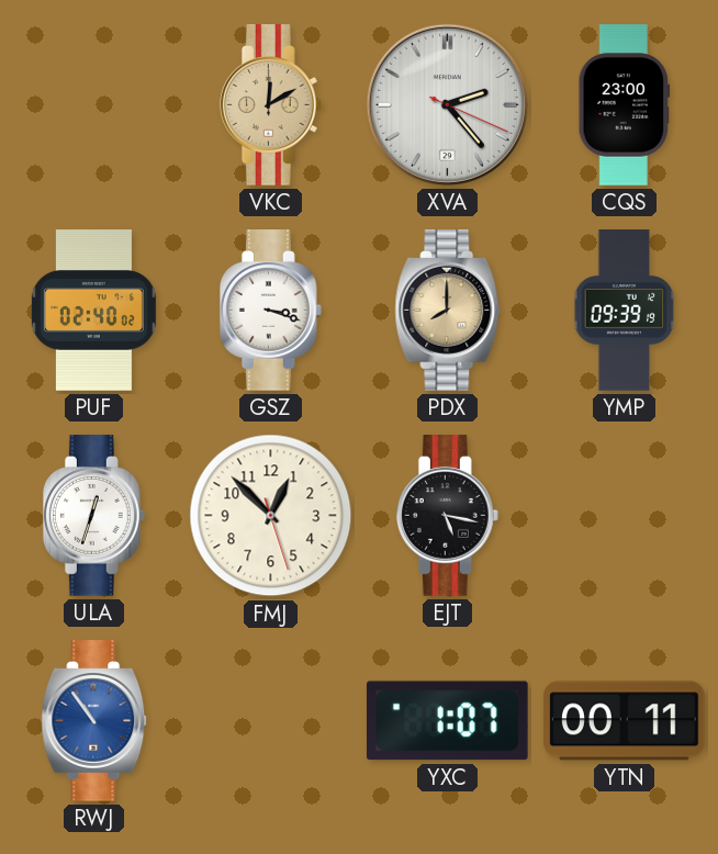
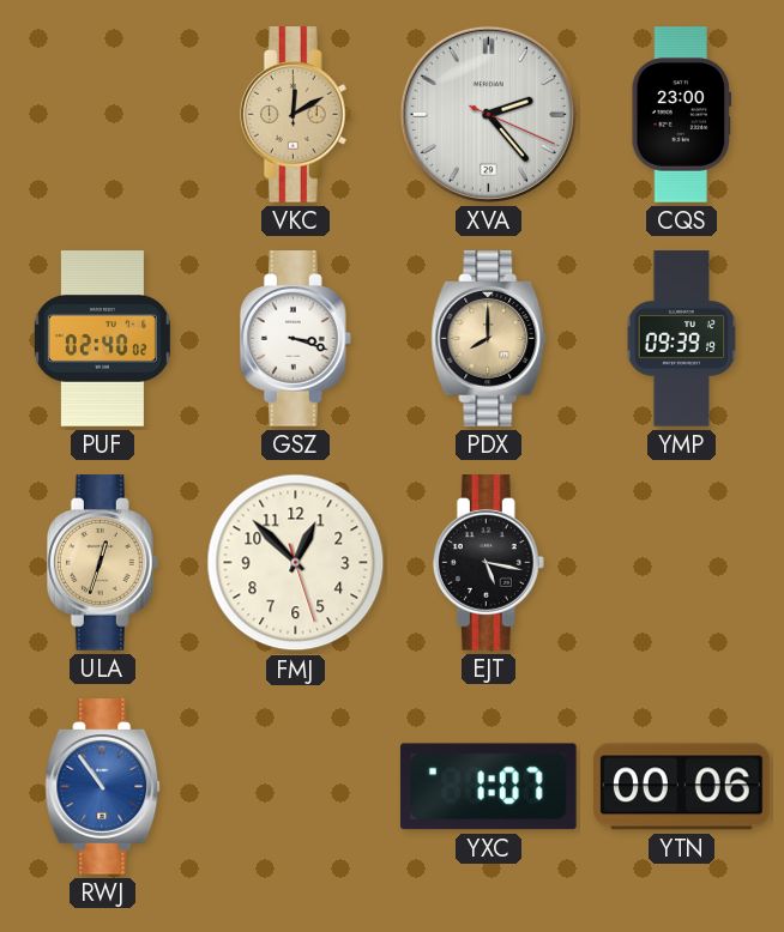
ULA dial: white -> champagne
YTN: 00:11 -> 00:06
